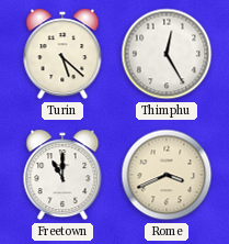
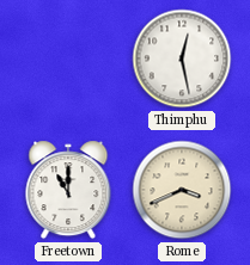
Turin: 5:22 -> none
Thimphu: 12:25 -> 12:28
